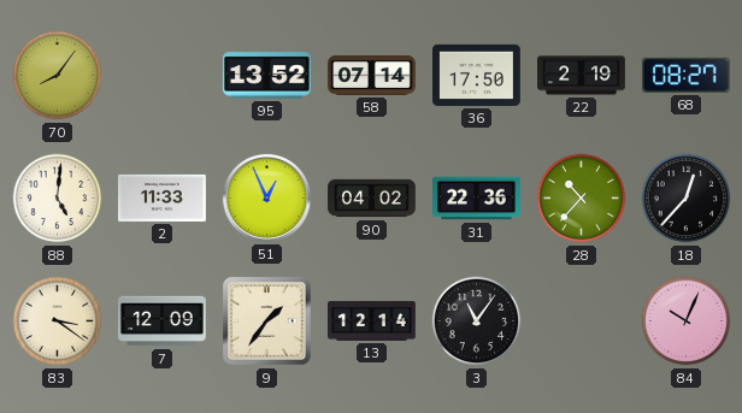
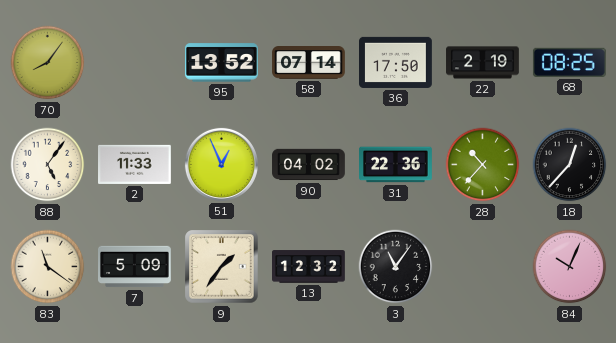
68: 08:27 -> 08:25
88: 5:01 -> 5:06
83: 3:21 -> 11:21
7: 12:09 -> 5:09
13: 12:14 -> 12:32
